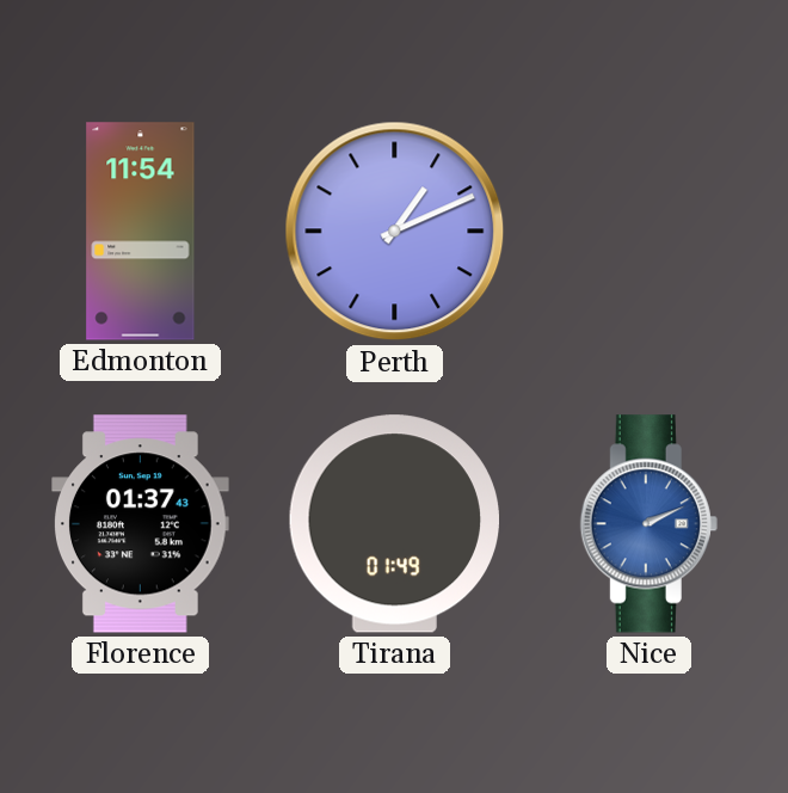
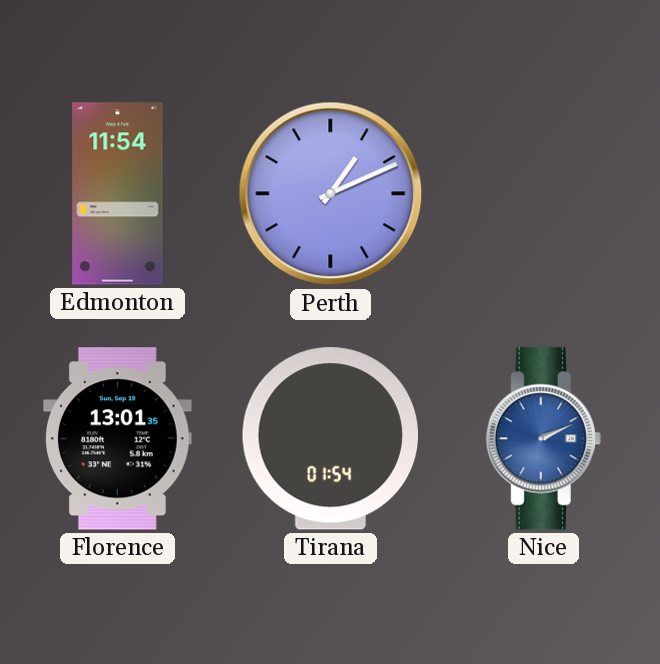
Florence: 01:37 -> 13:01
Tirana: 01:49 -> 01:54
